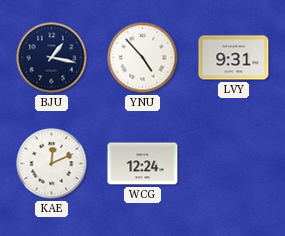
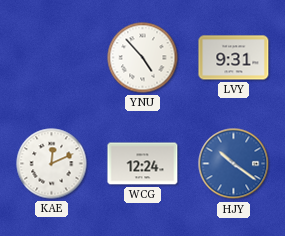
BJU: 1:17 -> none
HJY: none -> 10:21
